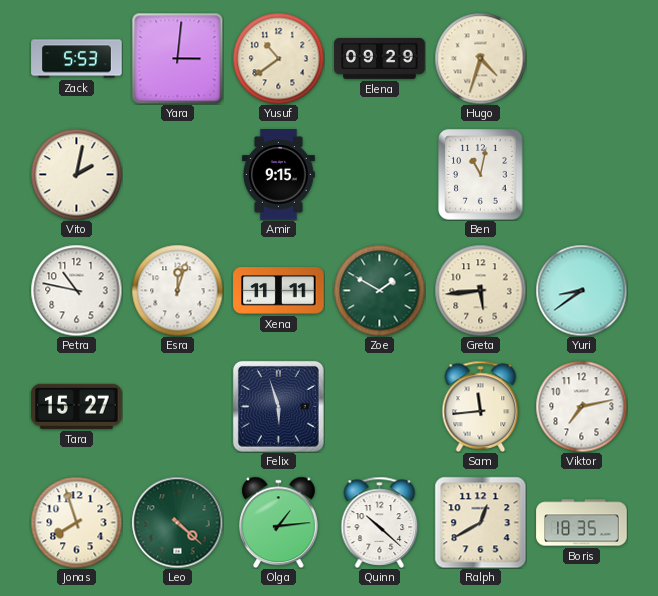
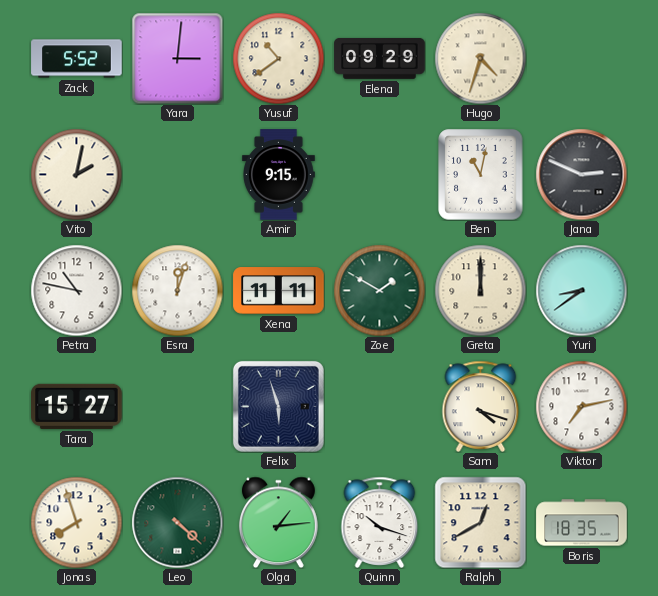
Zack: 5:53 -> 5:52
Jana: none -> 2:49
Greta: 5:44 -> 12:00
Sam: 11:44 -> 4:18
Quinn: 10:22 -> 10:18
